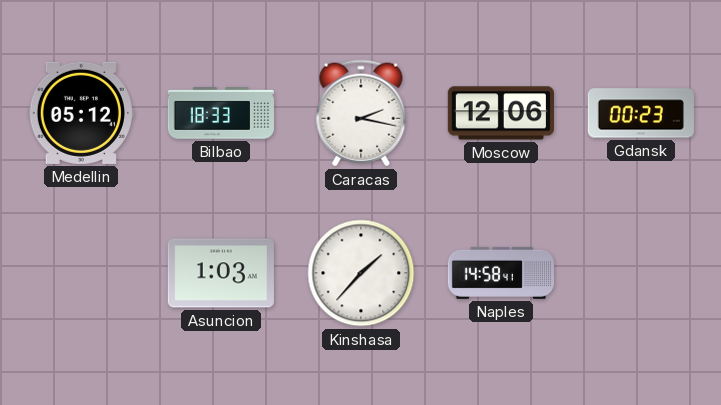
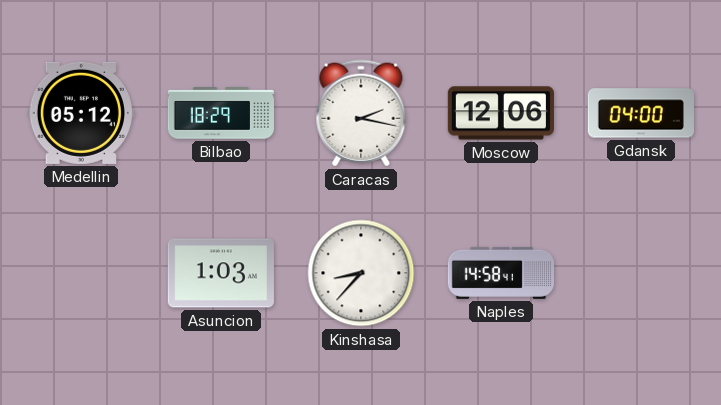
Bilbao: 18:33 -> 18:29
Gdansk: 00:23 -> 04:00
Kinshasa: 1:37 -> 8:37
